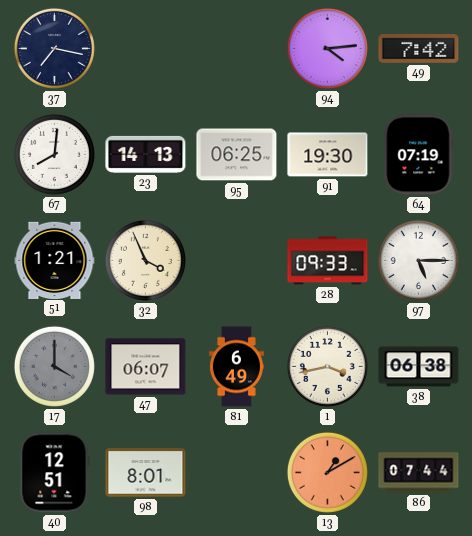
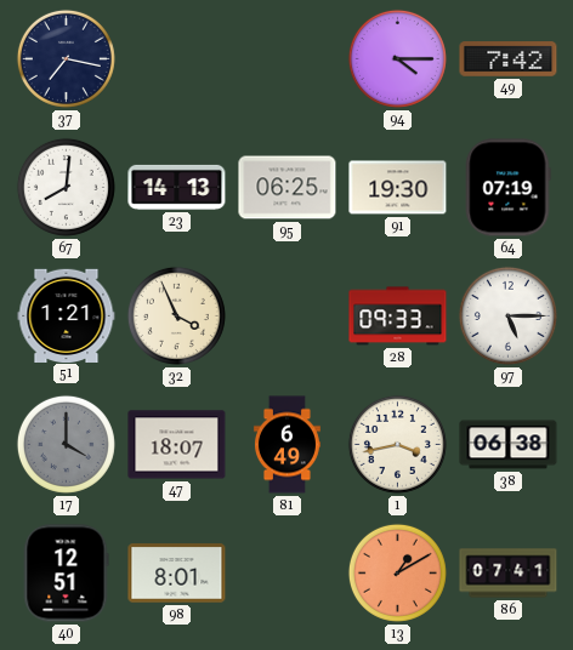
94: 4:14 -> 4:15
47: 06:07 -> 18:07
86: 07:44 -> 07:41
